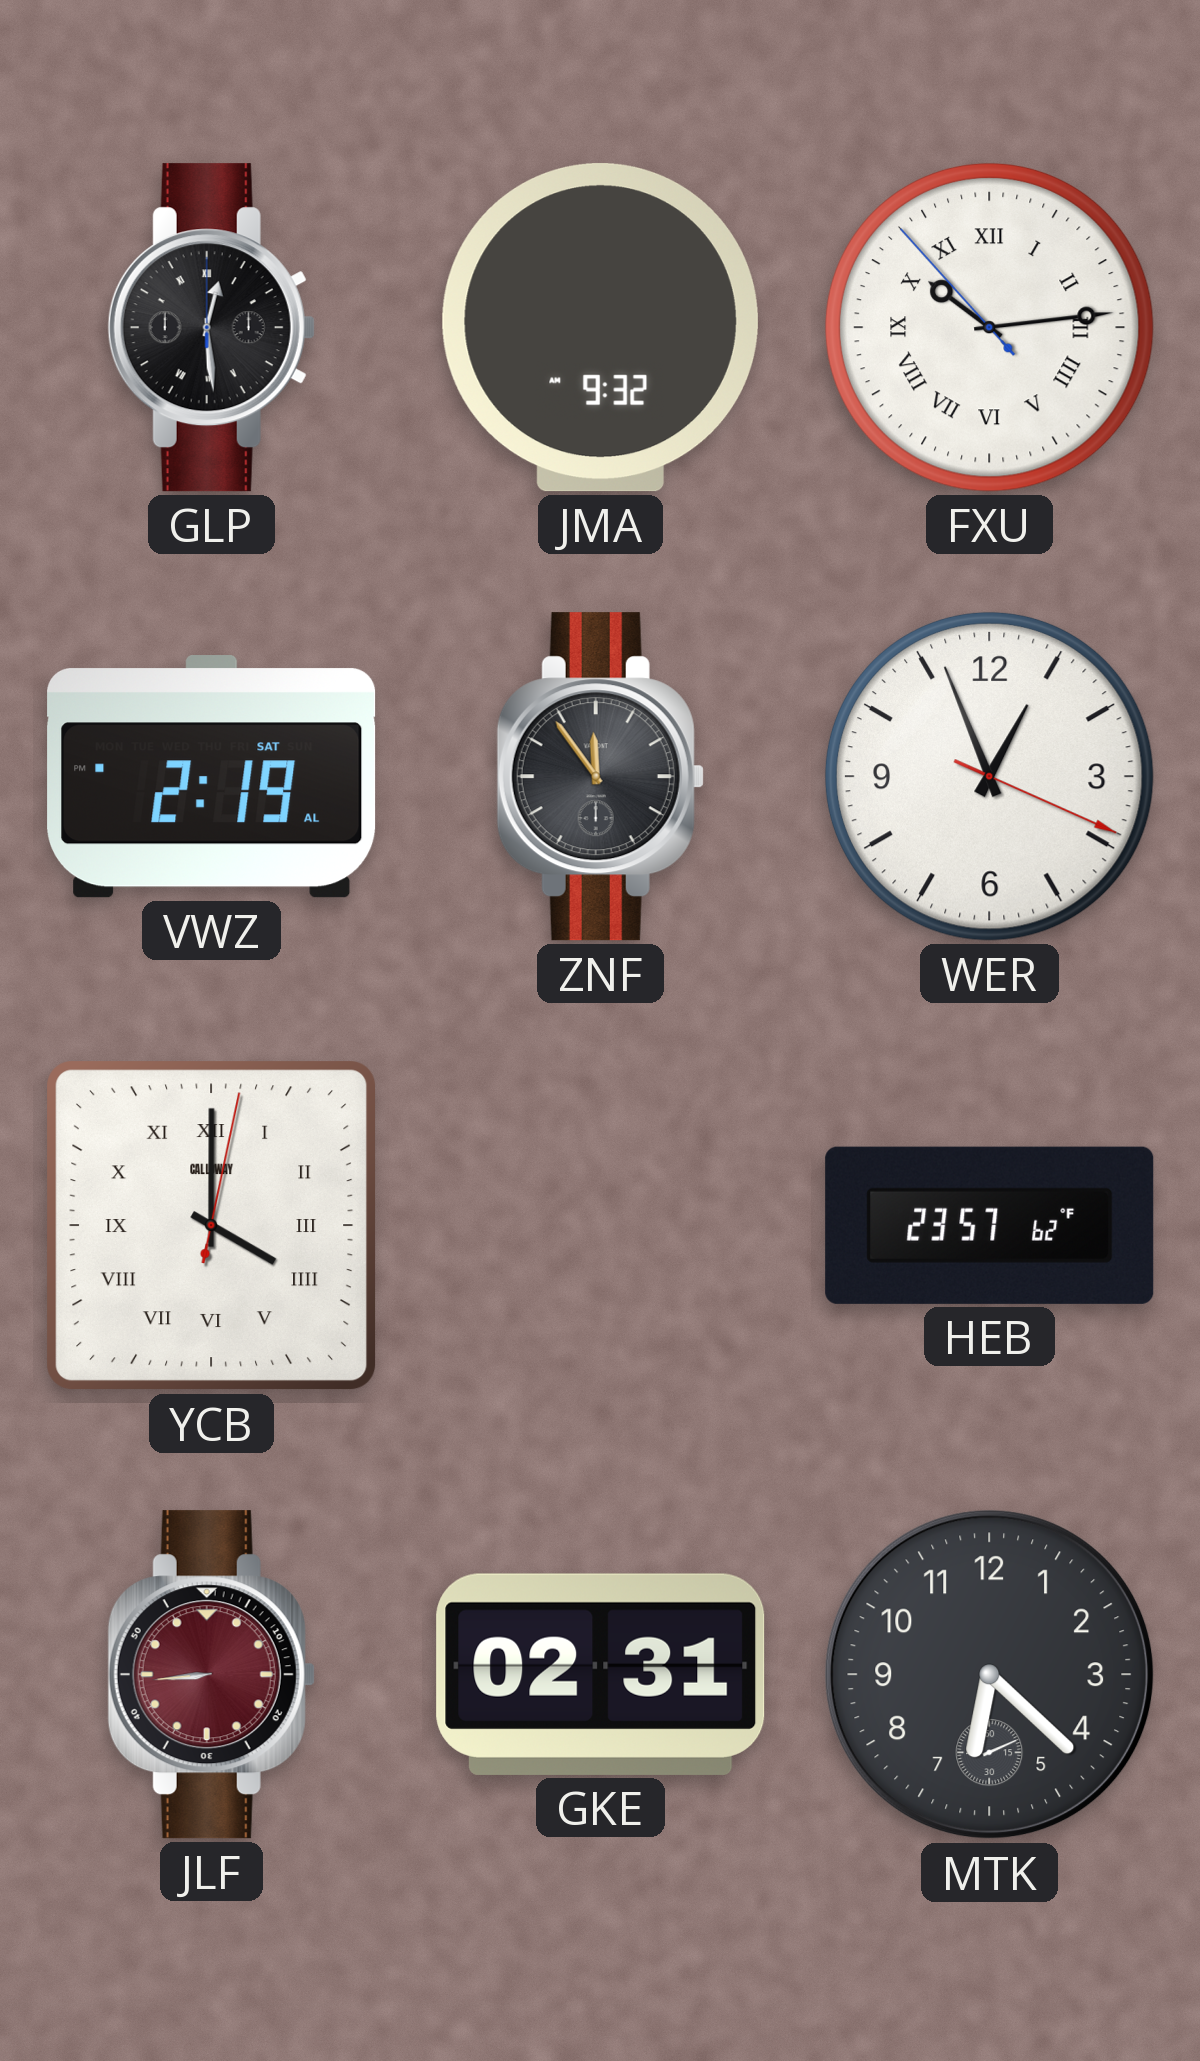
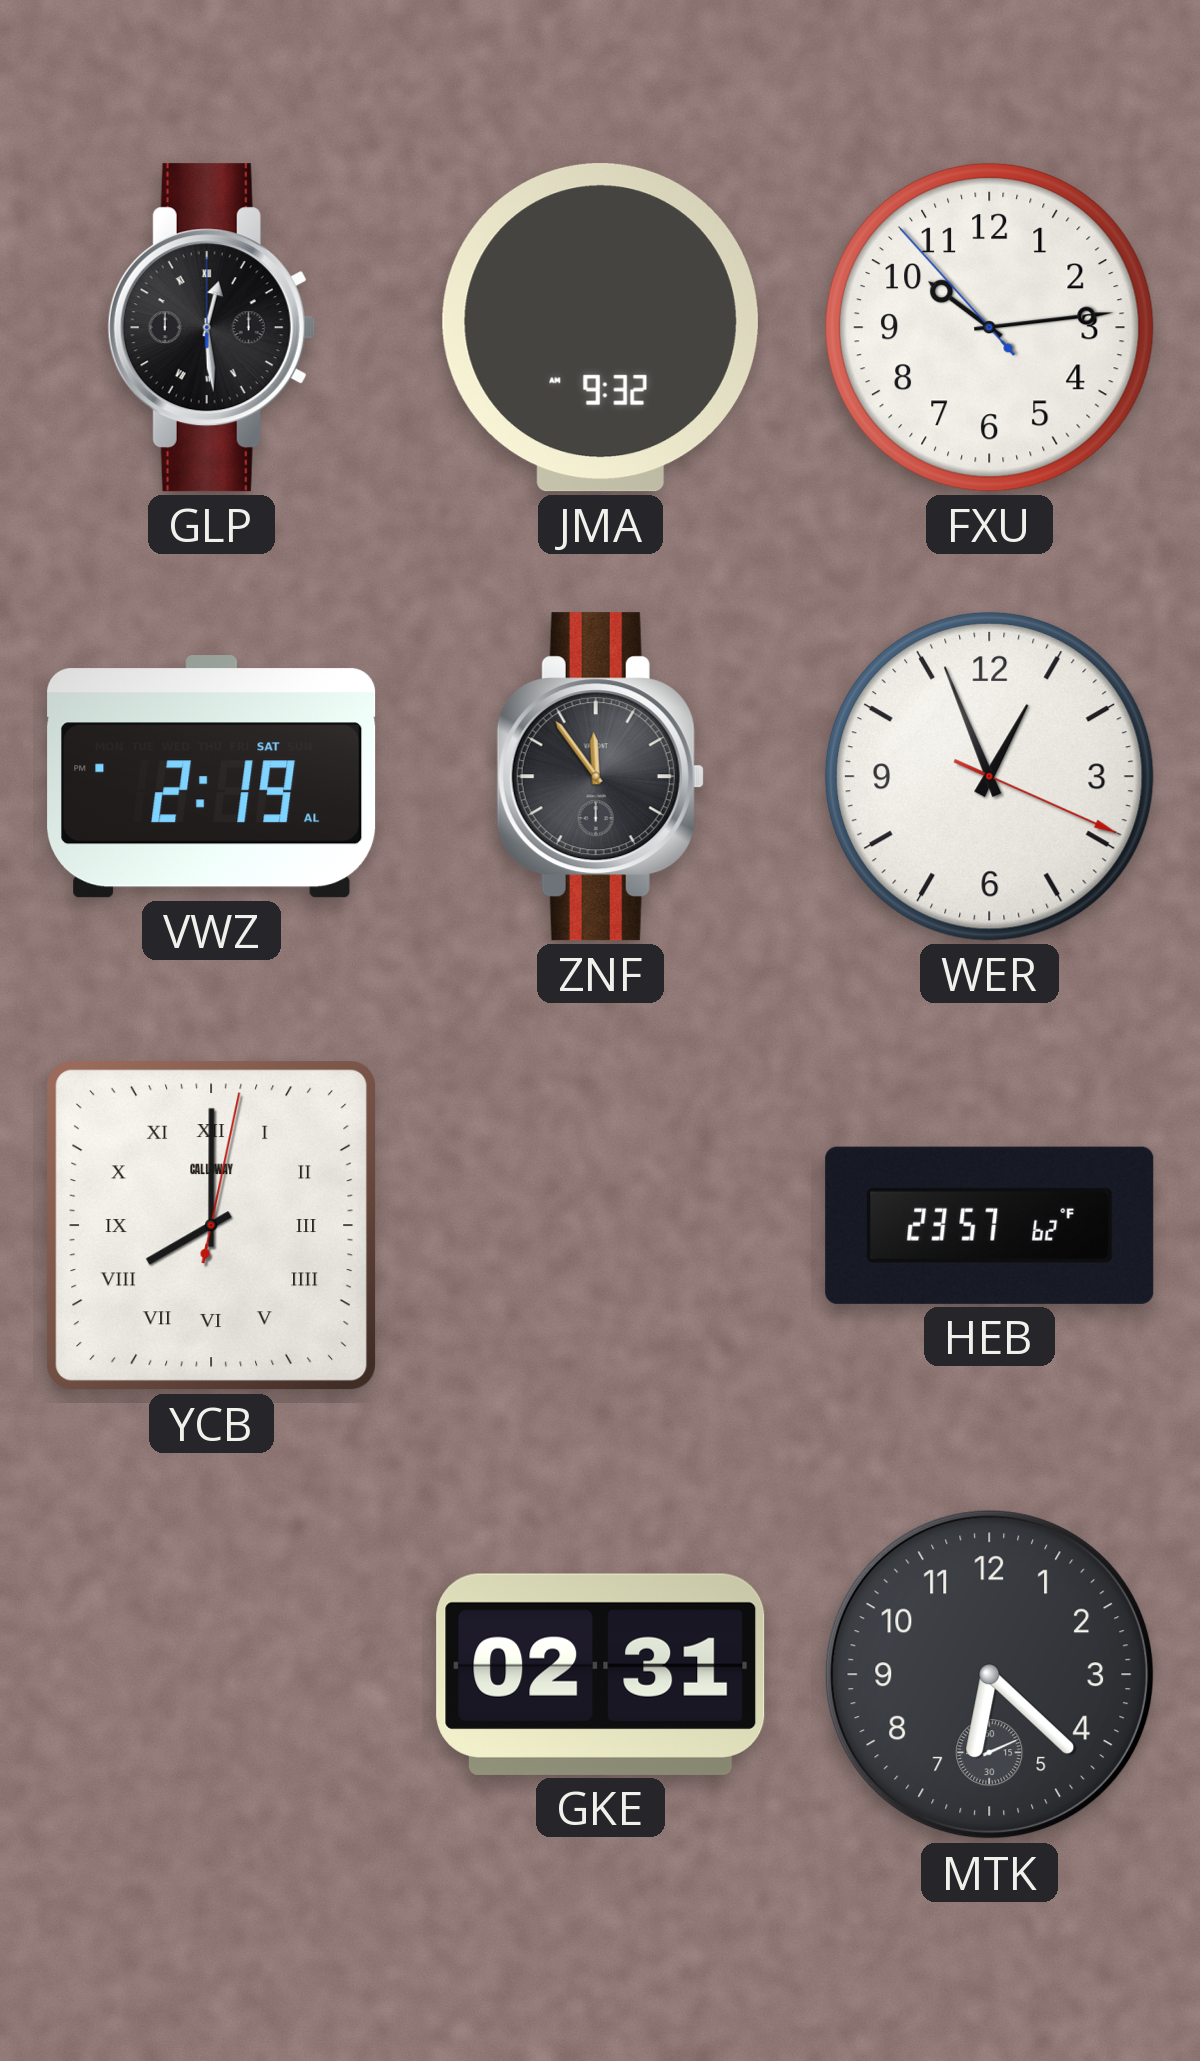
FXU numerals: Roman -> Arabic
YCB: 4:00 -> 8:00
JLF: 8:44 -> none
